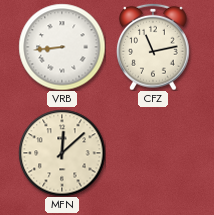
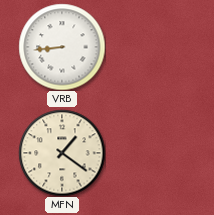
CFZ: 11:13 -> none
MFN: 12:08 -> 1:21
